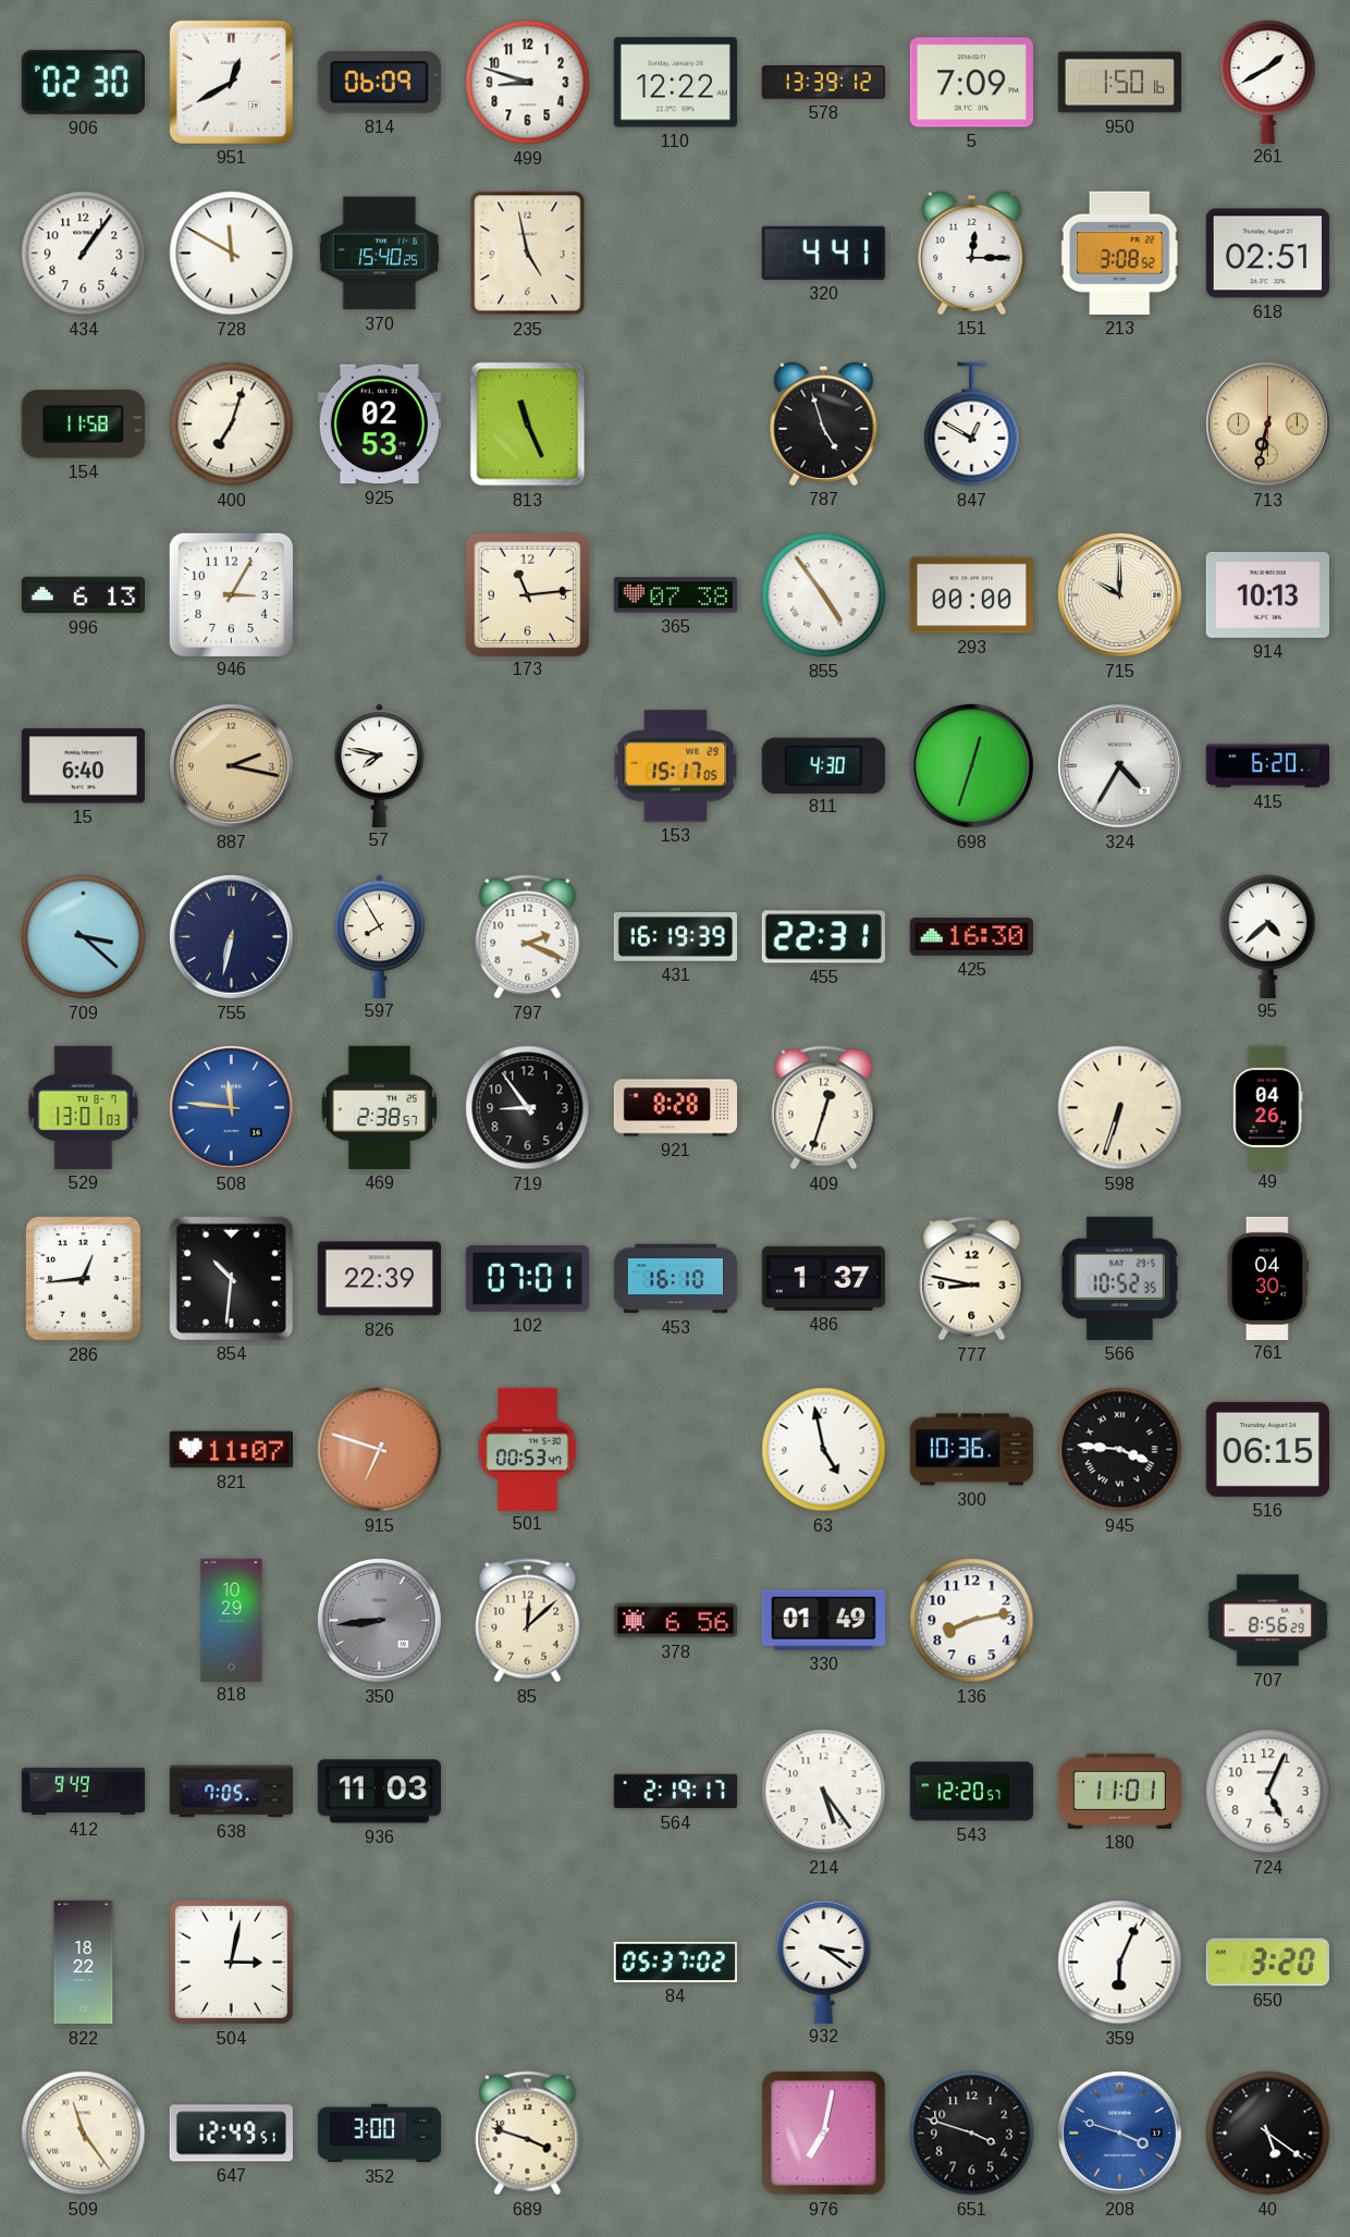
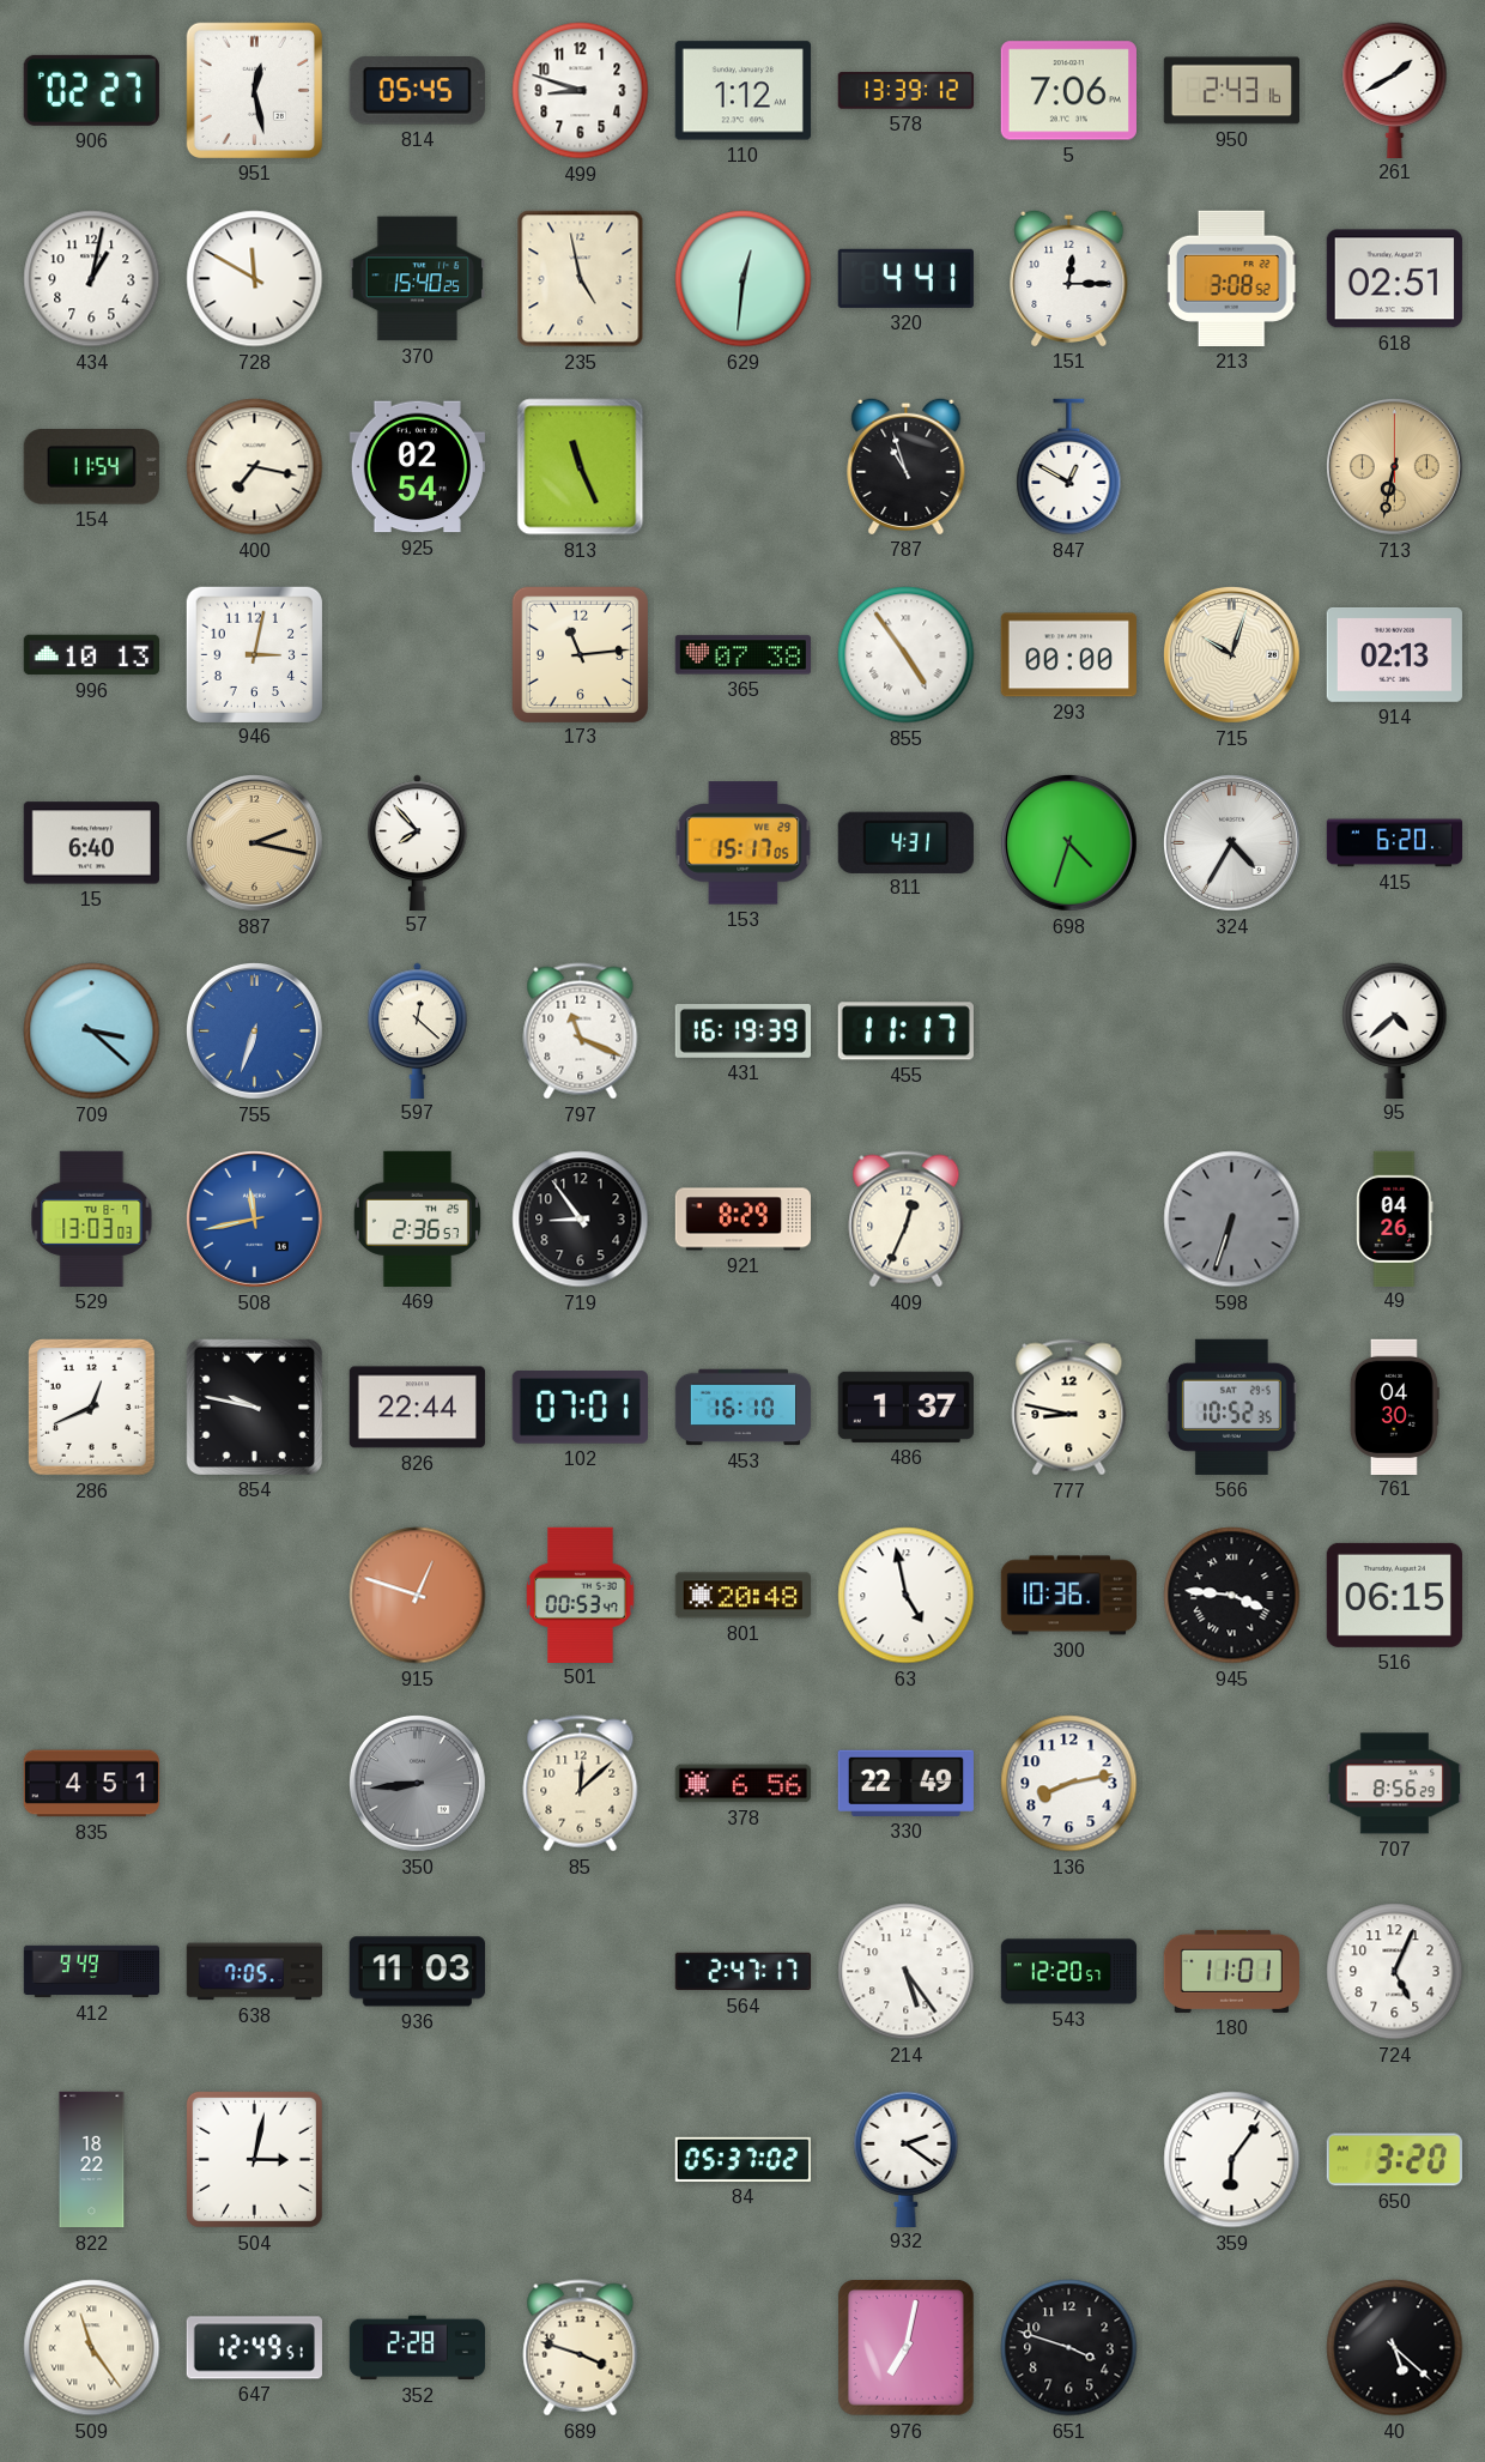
906: 02:30 -> 02:27
951: 12:40 -> 12:28
814: 06:09 -> 05:45
110: 12:22 -> 1:12
5: 7:09 -> 7:06
950: 1:50 -> 2:43
434: 1:06 -> 1:02
629: none -> 12:31
154: 11:58 -> 11:54
400: 7:03 -> 7:17
925: 02:53 -> 02:54
787: 4:57 -> 10:57
996: 6:13 -> 10:13
946: 3:05 -> 3:02
715: 10:00 -> 10:03
914: 10:13 -> 02:13
57: 7:47 -> 7:53
811: 4:30 -> 4:31
698: 12:33 -> 4:33
755: 6:32 -> 6:33
755 dial: navy -> blue
597: 7:55 -> 12:22
797: 2:19 -> 11:19
455: 22:31 -> 11:17
425: 16:30 -> none
529: 13:01 -> 13:03
508: 11:46 -> 11:43
469: 2:38 -> 2:36
921: 8:28 -> 8:29
409: 12:33 -> 12:34
598 dial: cream -> grey
286: 12:44 -> 12:41
854: 10:31 -> 9:47
826: 22:39 -> 22:44
821: 11:07 -> none
915: 6:48 -> 12:48
801: none -> 20:48
835: none -> 4:51
818: 10:29 -> none
330: 01:49 -> 22:49
564: 2:19 -> 2:47
932: 3:21 -> 2:21
359: 6:04 -> 6:06
352: 3:00 -> 2:28
208: 3:48 -> none
40: 5:21 -> 5:22
